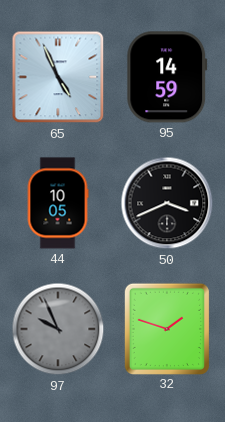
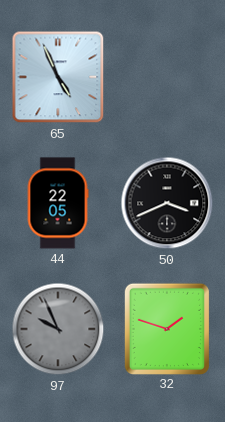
95: 14:59 -> none
44: 10:05 -> 22:05
